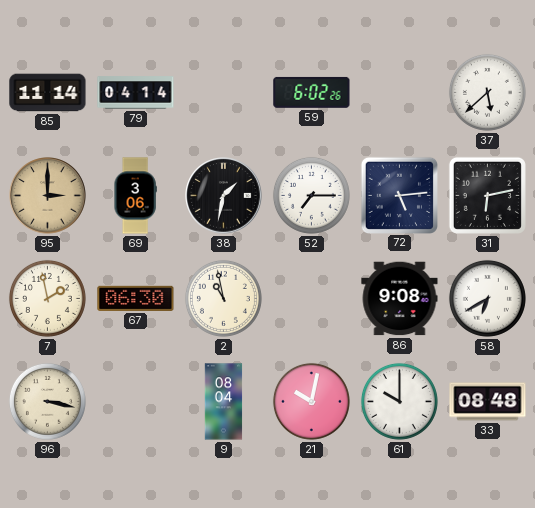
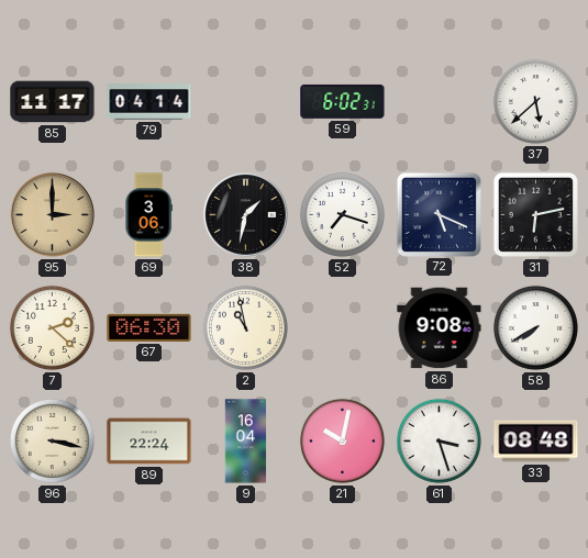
85: 11:14 -> 11:17
59: 6:02:26 -> 6:02:31
52: 7:15 -> 7:18
72: 5:14 -> 5:19
7: 1:58 -> 2:22
58: 6:40 -> 7:40
89: none -> 22:24
9: 08:04 -> 16:04
61: 10:00 -> 3:27
